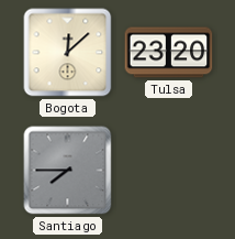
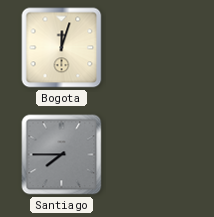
Bogota: 12:08 -> 12:03
Tulsa: 23:20 -> none
